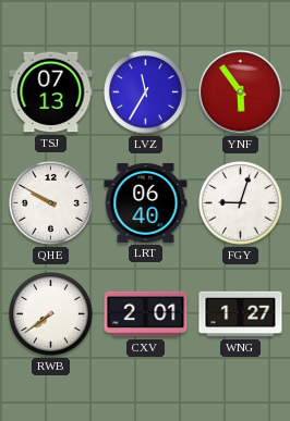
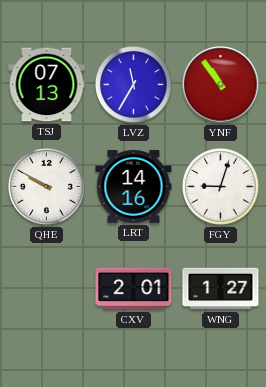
YNF: 5:54 -> 10:54
LRT: 06:40 -> 14:16
RWB: 7:39 -> none
